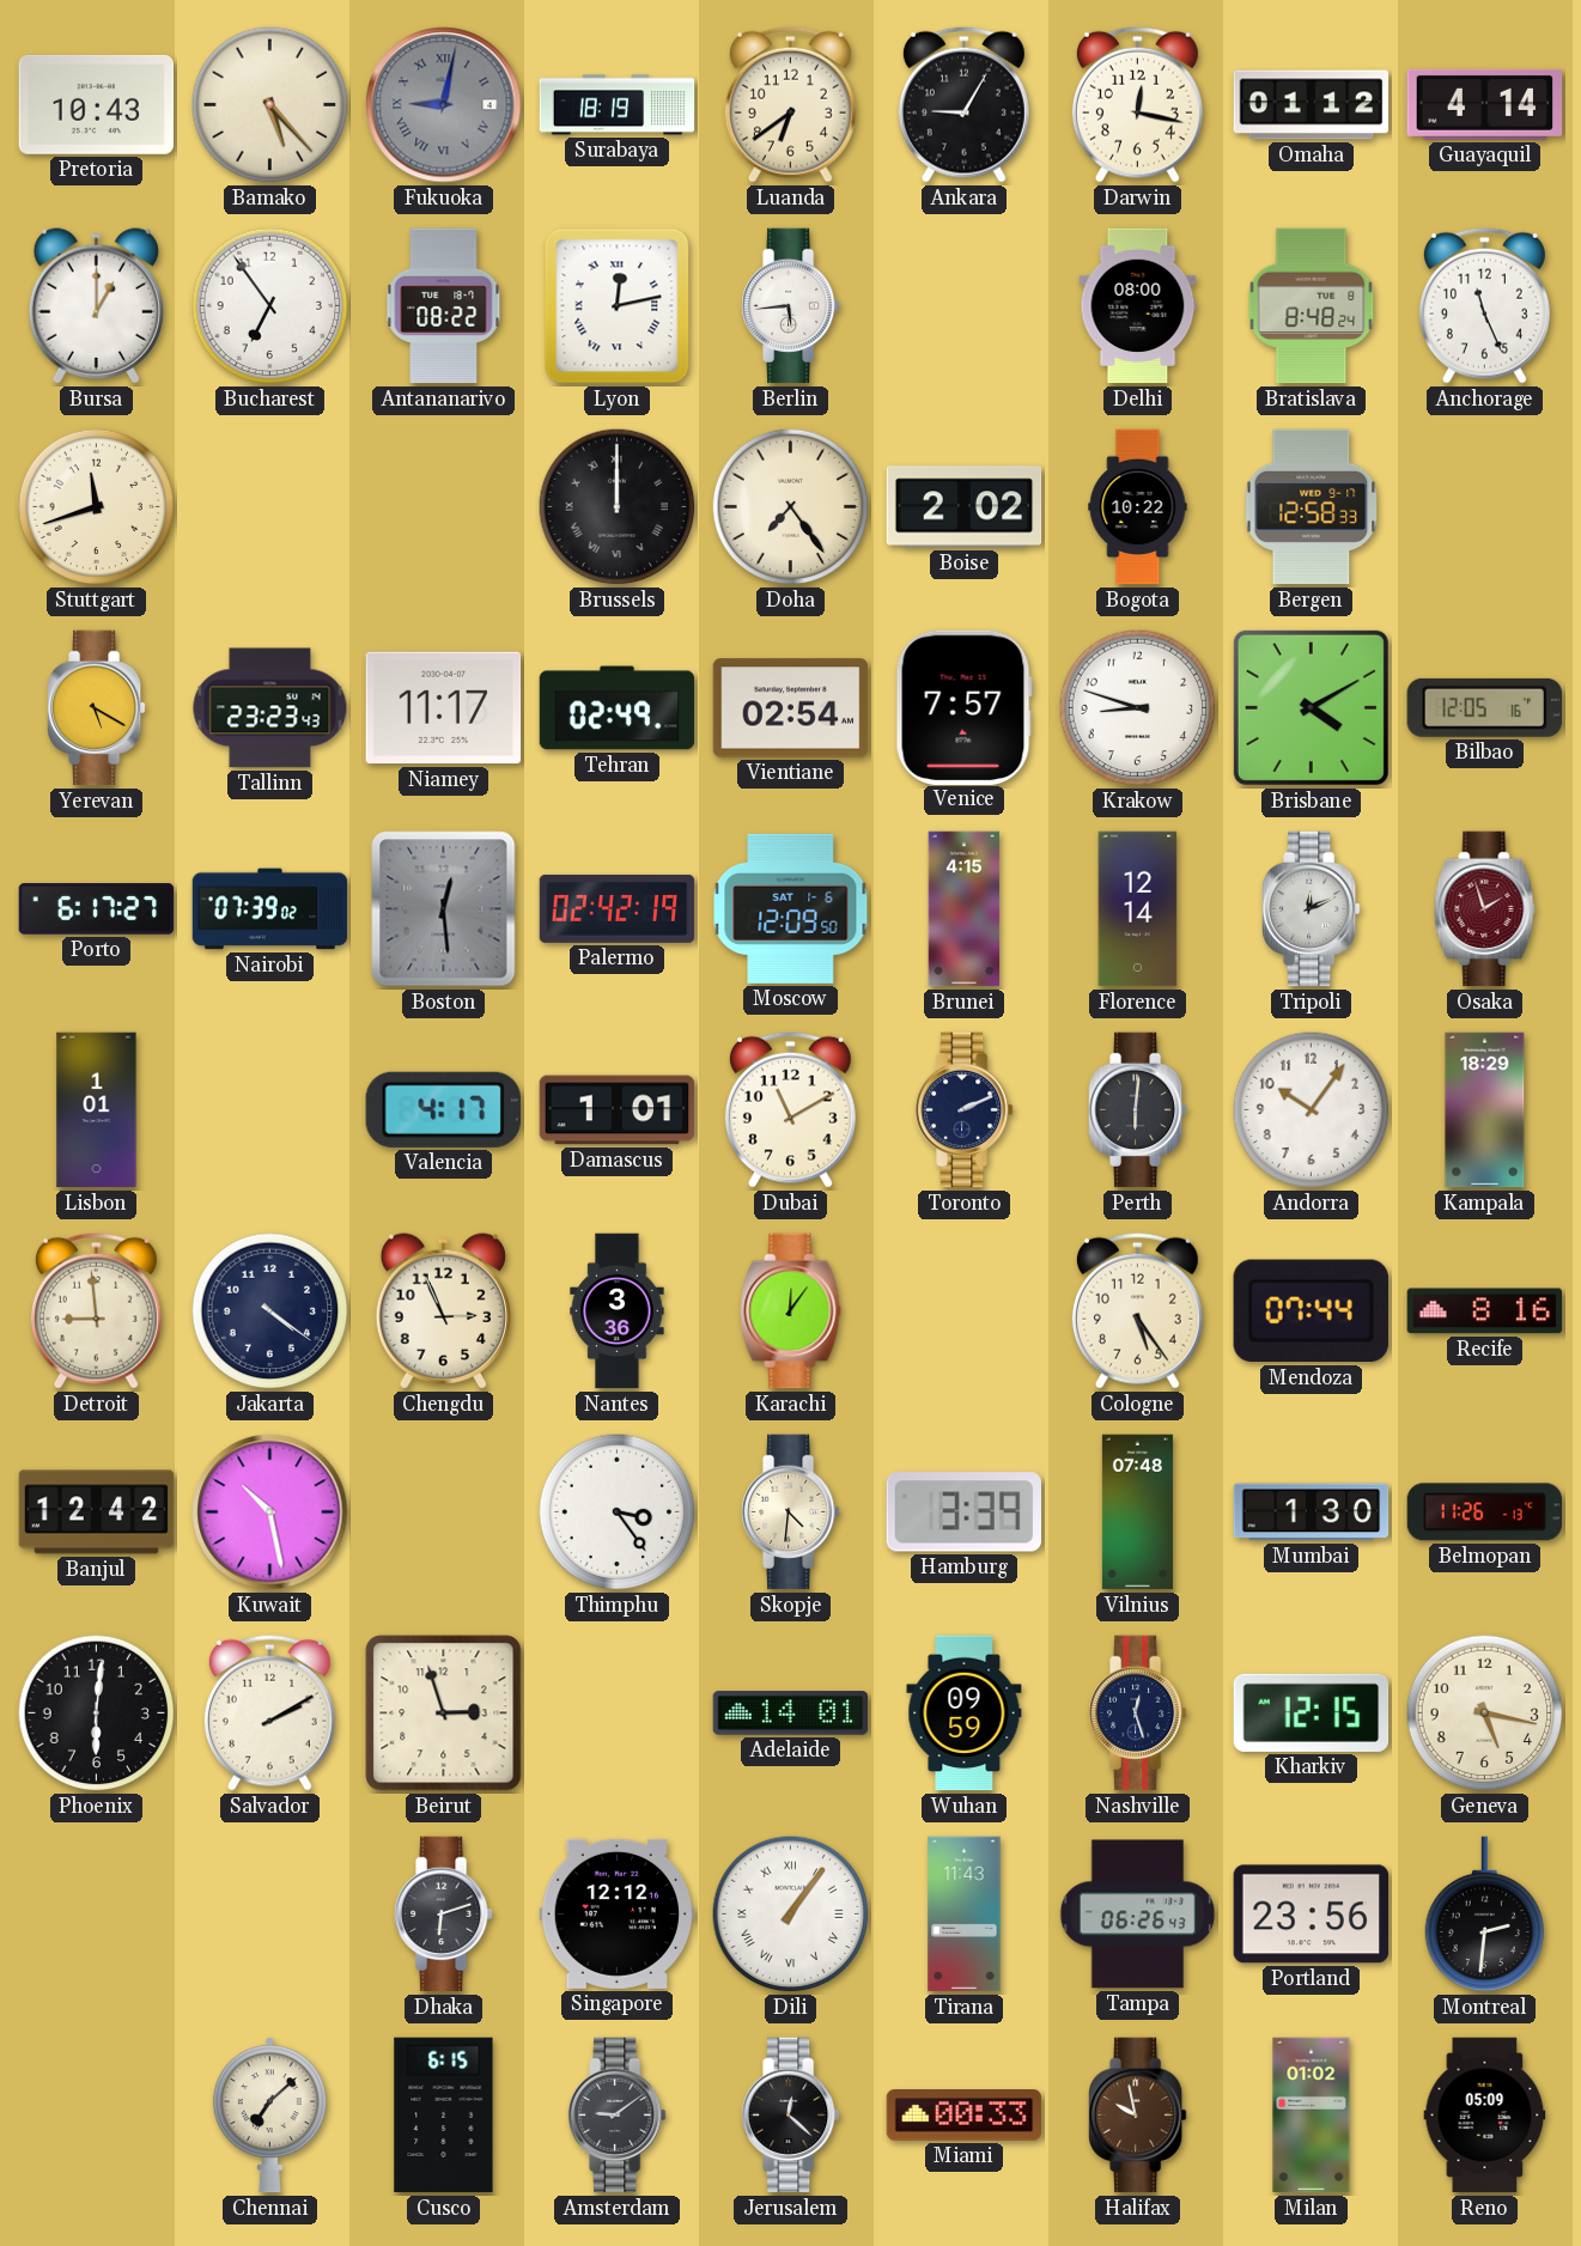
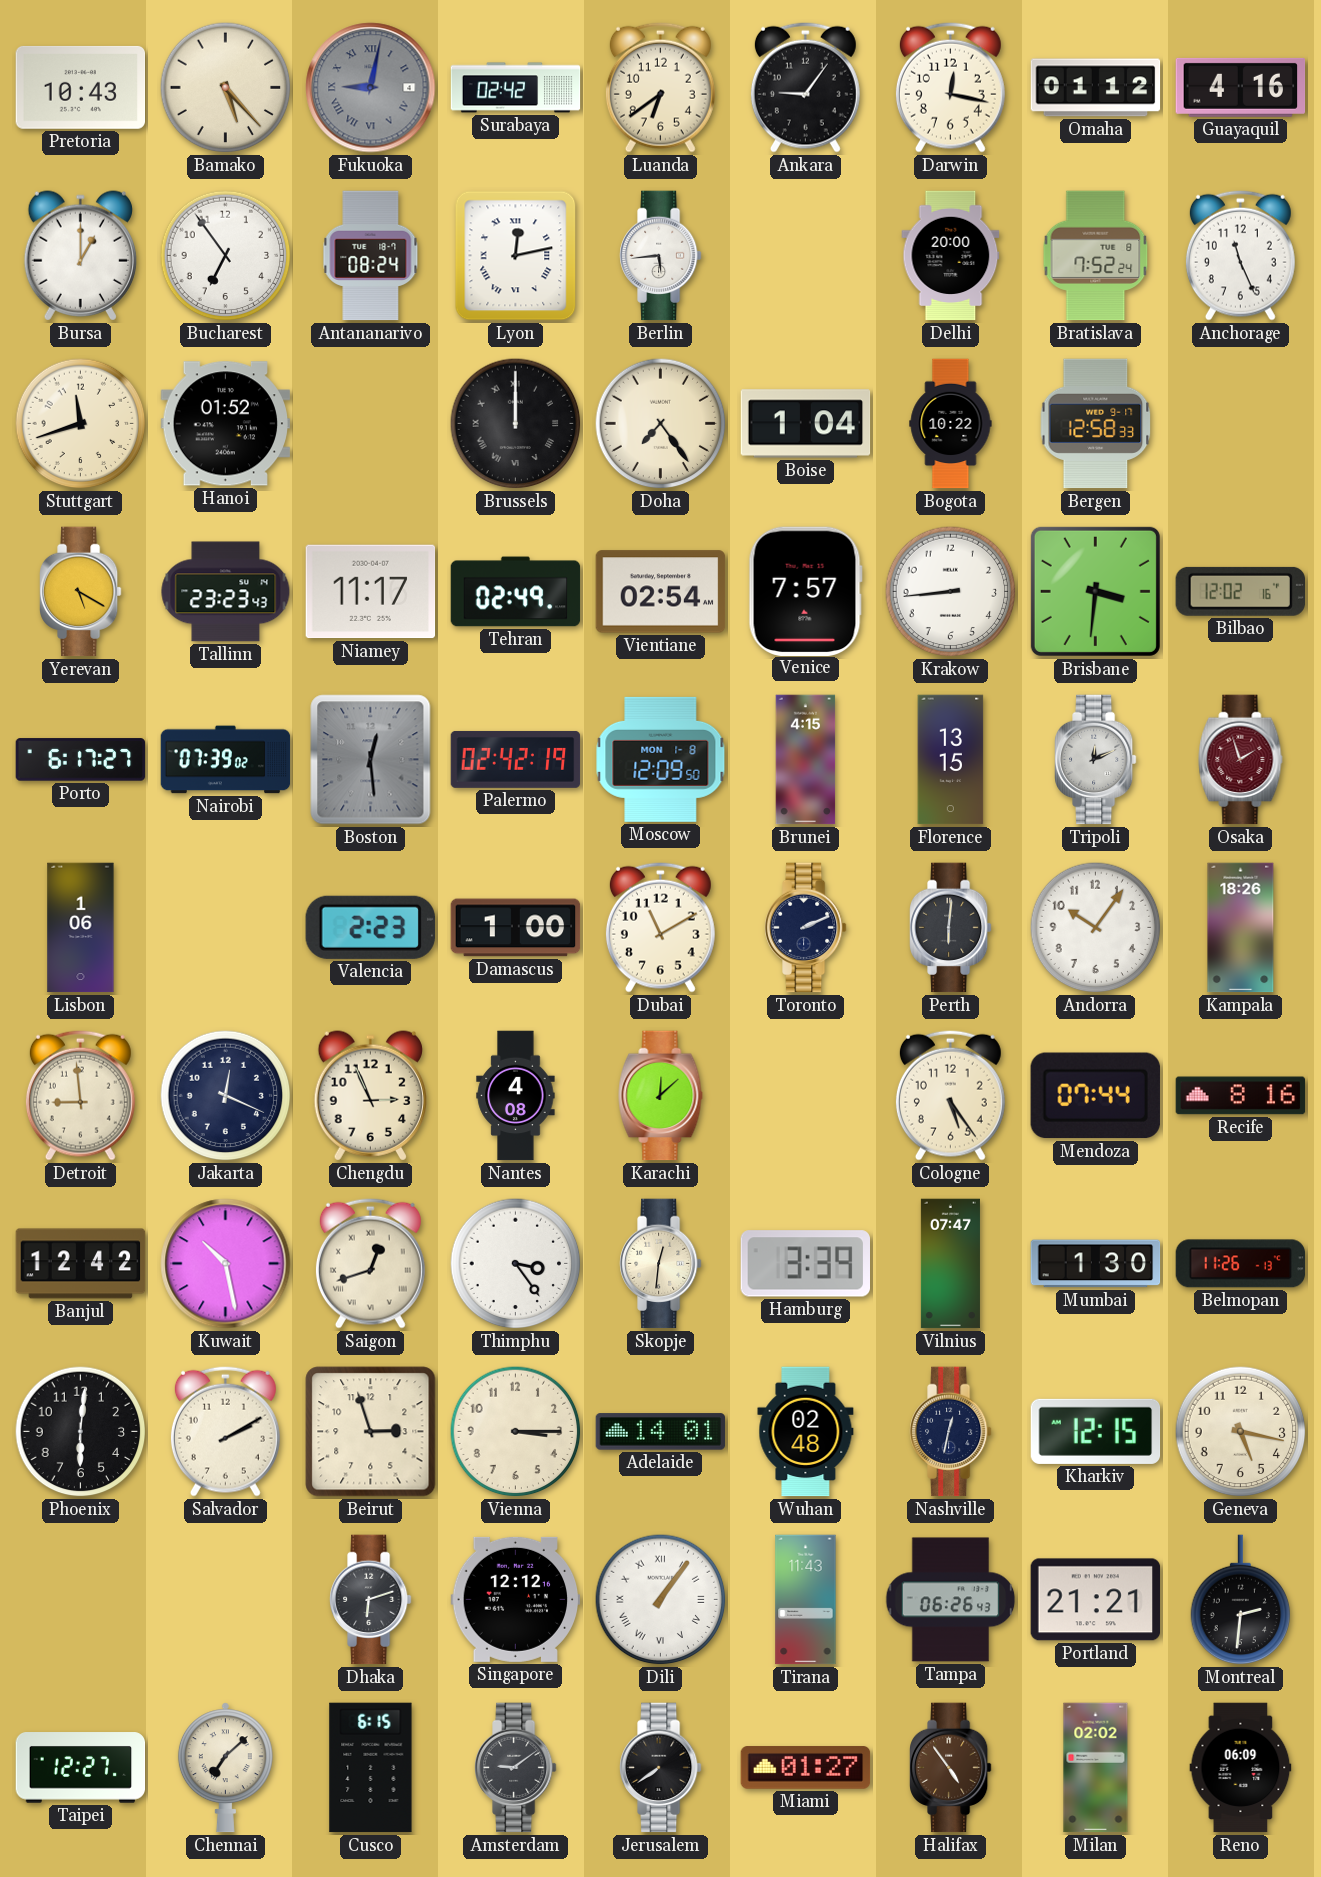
Surabaya: 18:19 -> 02:42
Ankara: 9:05 -> 9:06
Guayaquil: 4:14 -> 4:16
Antananarivo: 08:22 -> 08:24
Delhi: 08:00 -> 20:00
Bratislava: 8:48 -> 7:52
Hanoi: none -> 01:52
Boise: 2:02 -> 1:04
Krakow: 8:48 -> 8:44
Brisbane: 4:10 -> 3:31
Bilbao: 12:05 -> 12:02
Moscow date: SAT 1-6 -> MON 1-8
Florence: 12:14 -> 13:15
Lisbon: 1:01 -> 1:06
Valencia: 4:17 -> 2:23
Damascus: 1:01 -> 1:00
Kampala: 18:29 -> 18:26
Jakarta: 4:21 -> 12:19
Nantes: 3:36 -> 4:08
Karachi: 12:06 -> 12:08
Saigon: none -> 12:42
Skopje: 4:31 -> 12:31
Vilnius: 07:48 -> 07:47
Vienna: none -> 3:15
Wuhan: 09:59 -> 02:48
Nashville: 12:27 -> 12:32
Portland: 23:56 -> 21:21
Taipei: none -> 12:27
Jerusalem: 12:22 -> 7:39
Miami: 00:33 -> 01:27
Halifax: 9:58 -> 4:54
Milan: 01:02 -> 02:02
Reno: 05:09 -> 06:09
